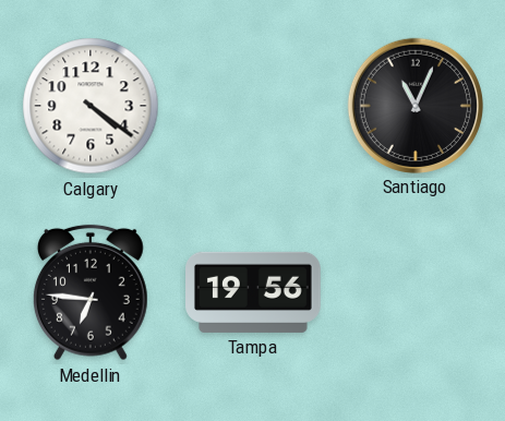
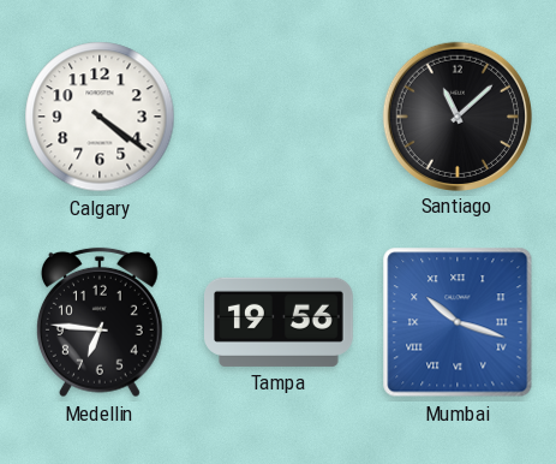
Santiago: 11:04 -> 11:08
Mumbai: none -> 10:18
